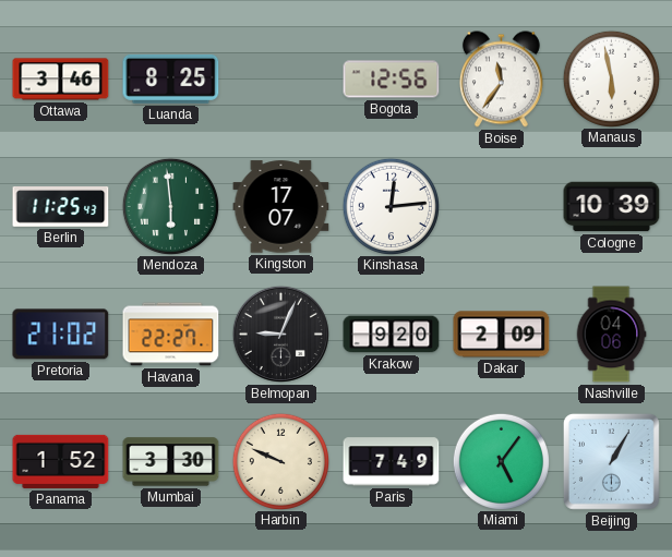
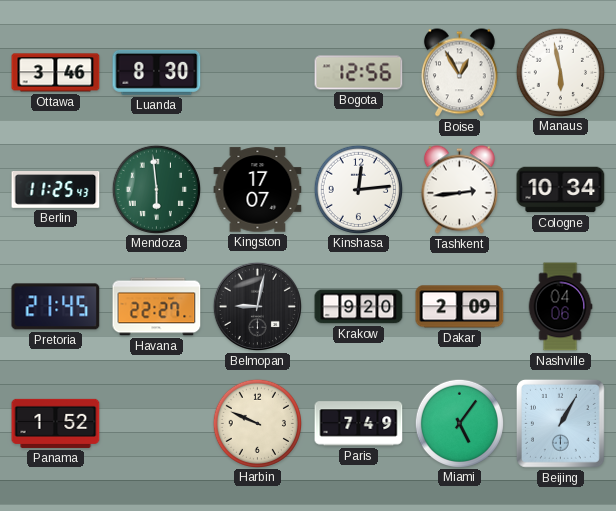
Luanda: 8:25 -> 8:30
Boise: 11:36 -> 12:55
Tashkent: none -> 2:44
Cologne: 10:39 -> 10:34
Pretoria: 21:02 -> 21:45
Belmopan: 9:04 -> 9:02
Mumbai: 3:30 -> none
